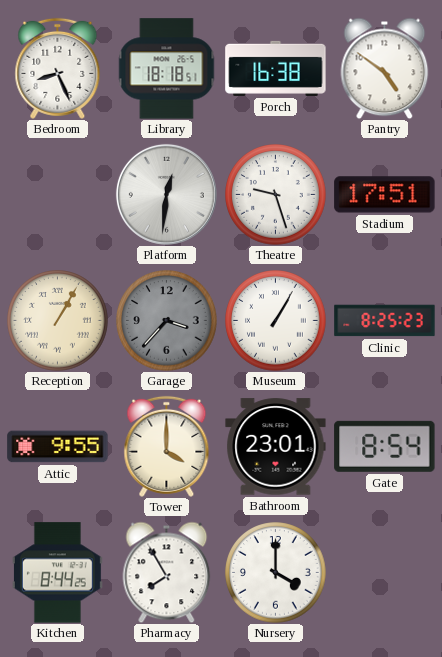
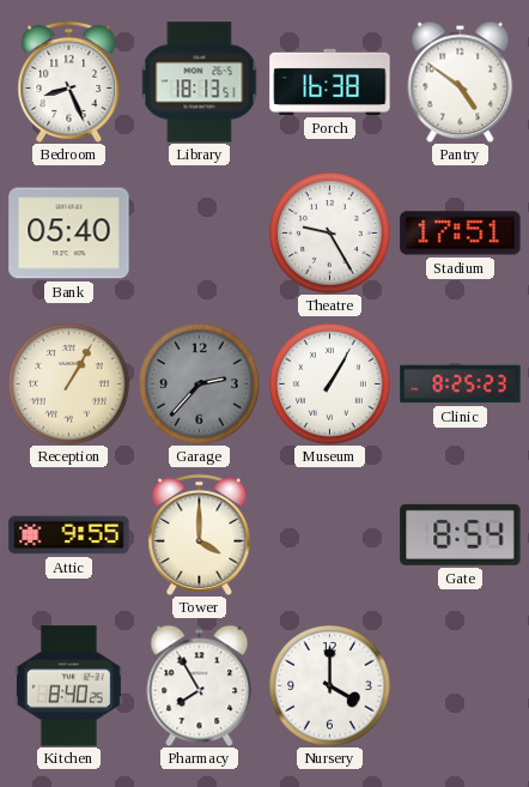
Library: 18:18 -> 18:13
Bank: none -> 05:40
Platform: 12:31 -> none
Theatre: 9:27 -> 9:25
Garage: 3:37 -> 2:37
Bathroom: 23:01 -> none
Kitchen: 8:44 -> 8:40
